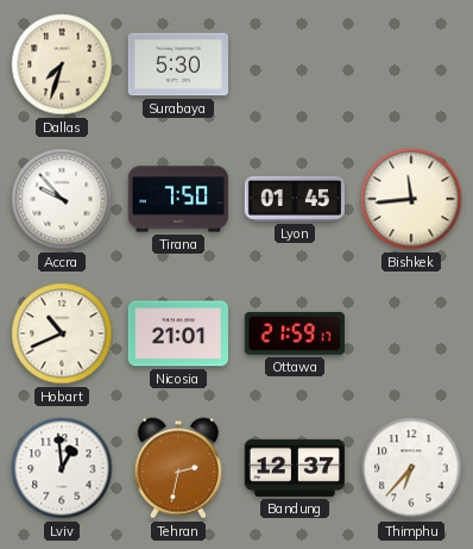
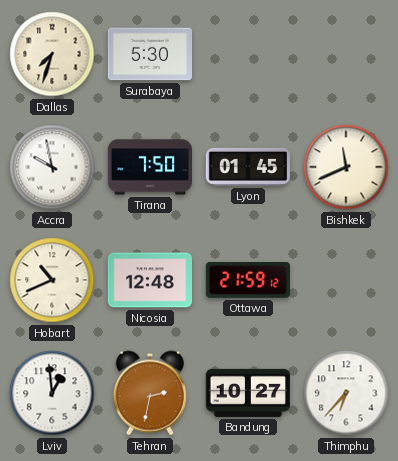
Accra: 9:53 -> 9:58
Bishkek: 11:44 -> 11:41
Nicosia: 21:01 -> 12:48
Ottawa: 21:59:17 -> 21:59:12
Bandung: 12:37 -> 10:27
